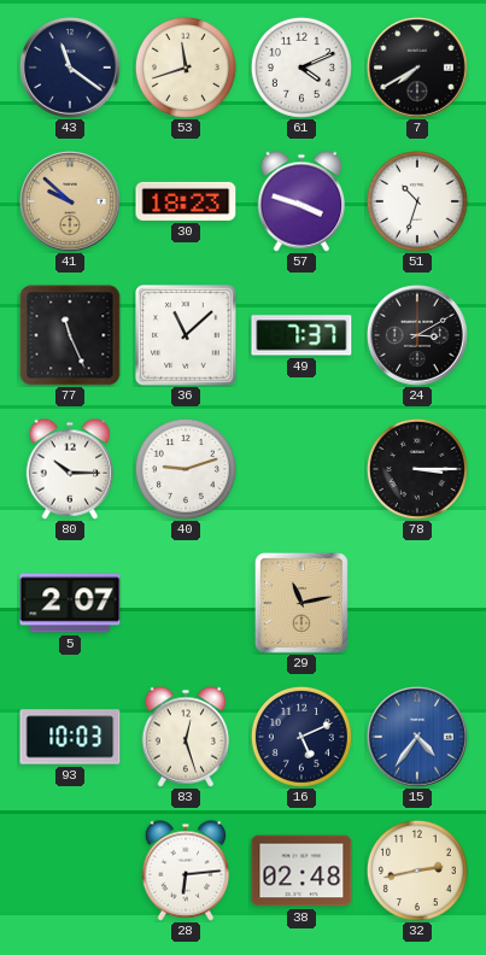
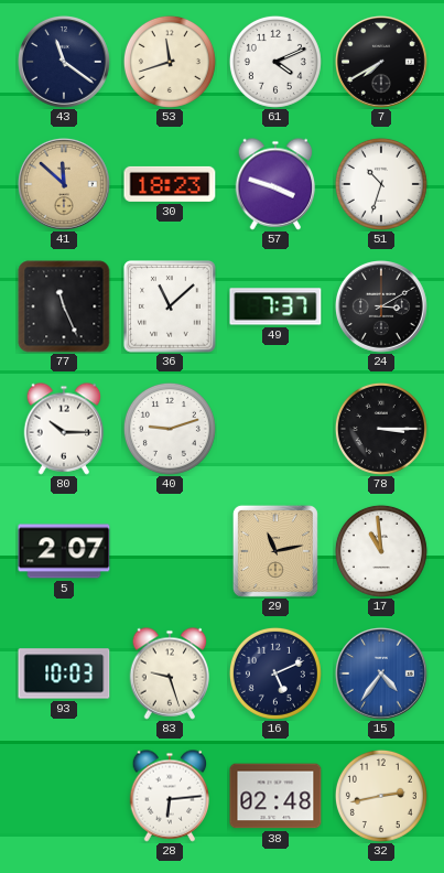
41: 9:52 -> 11:52
17: none -> 10:59
83: 12:27 -> 9:27
